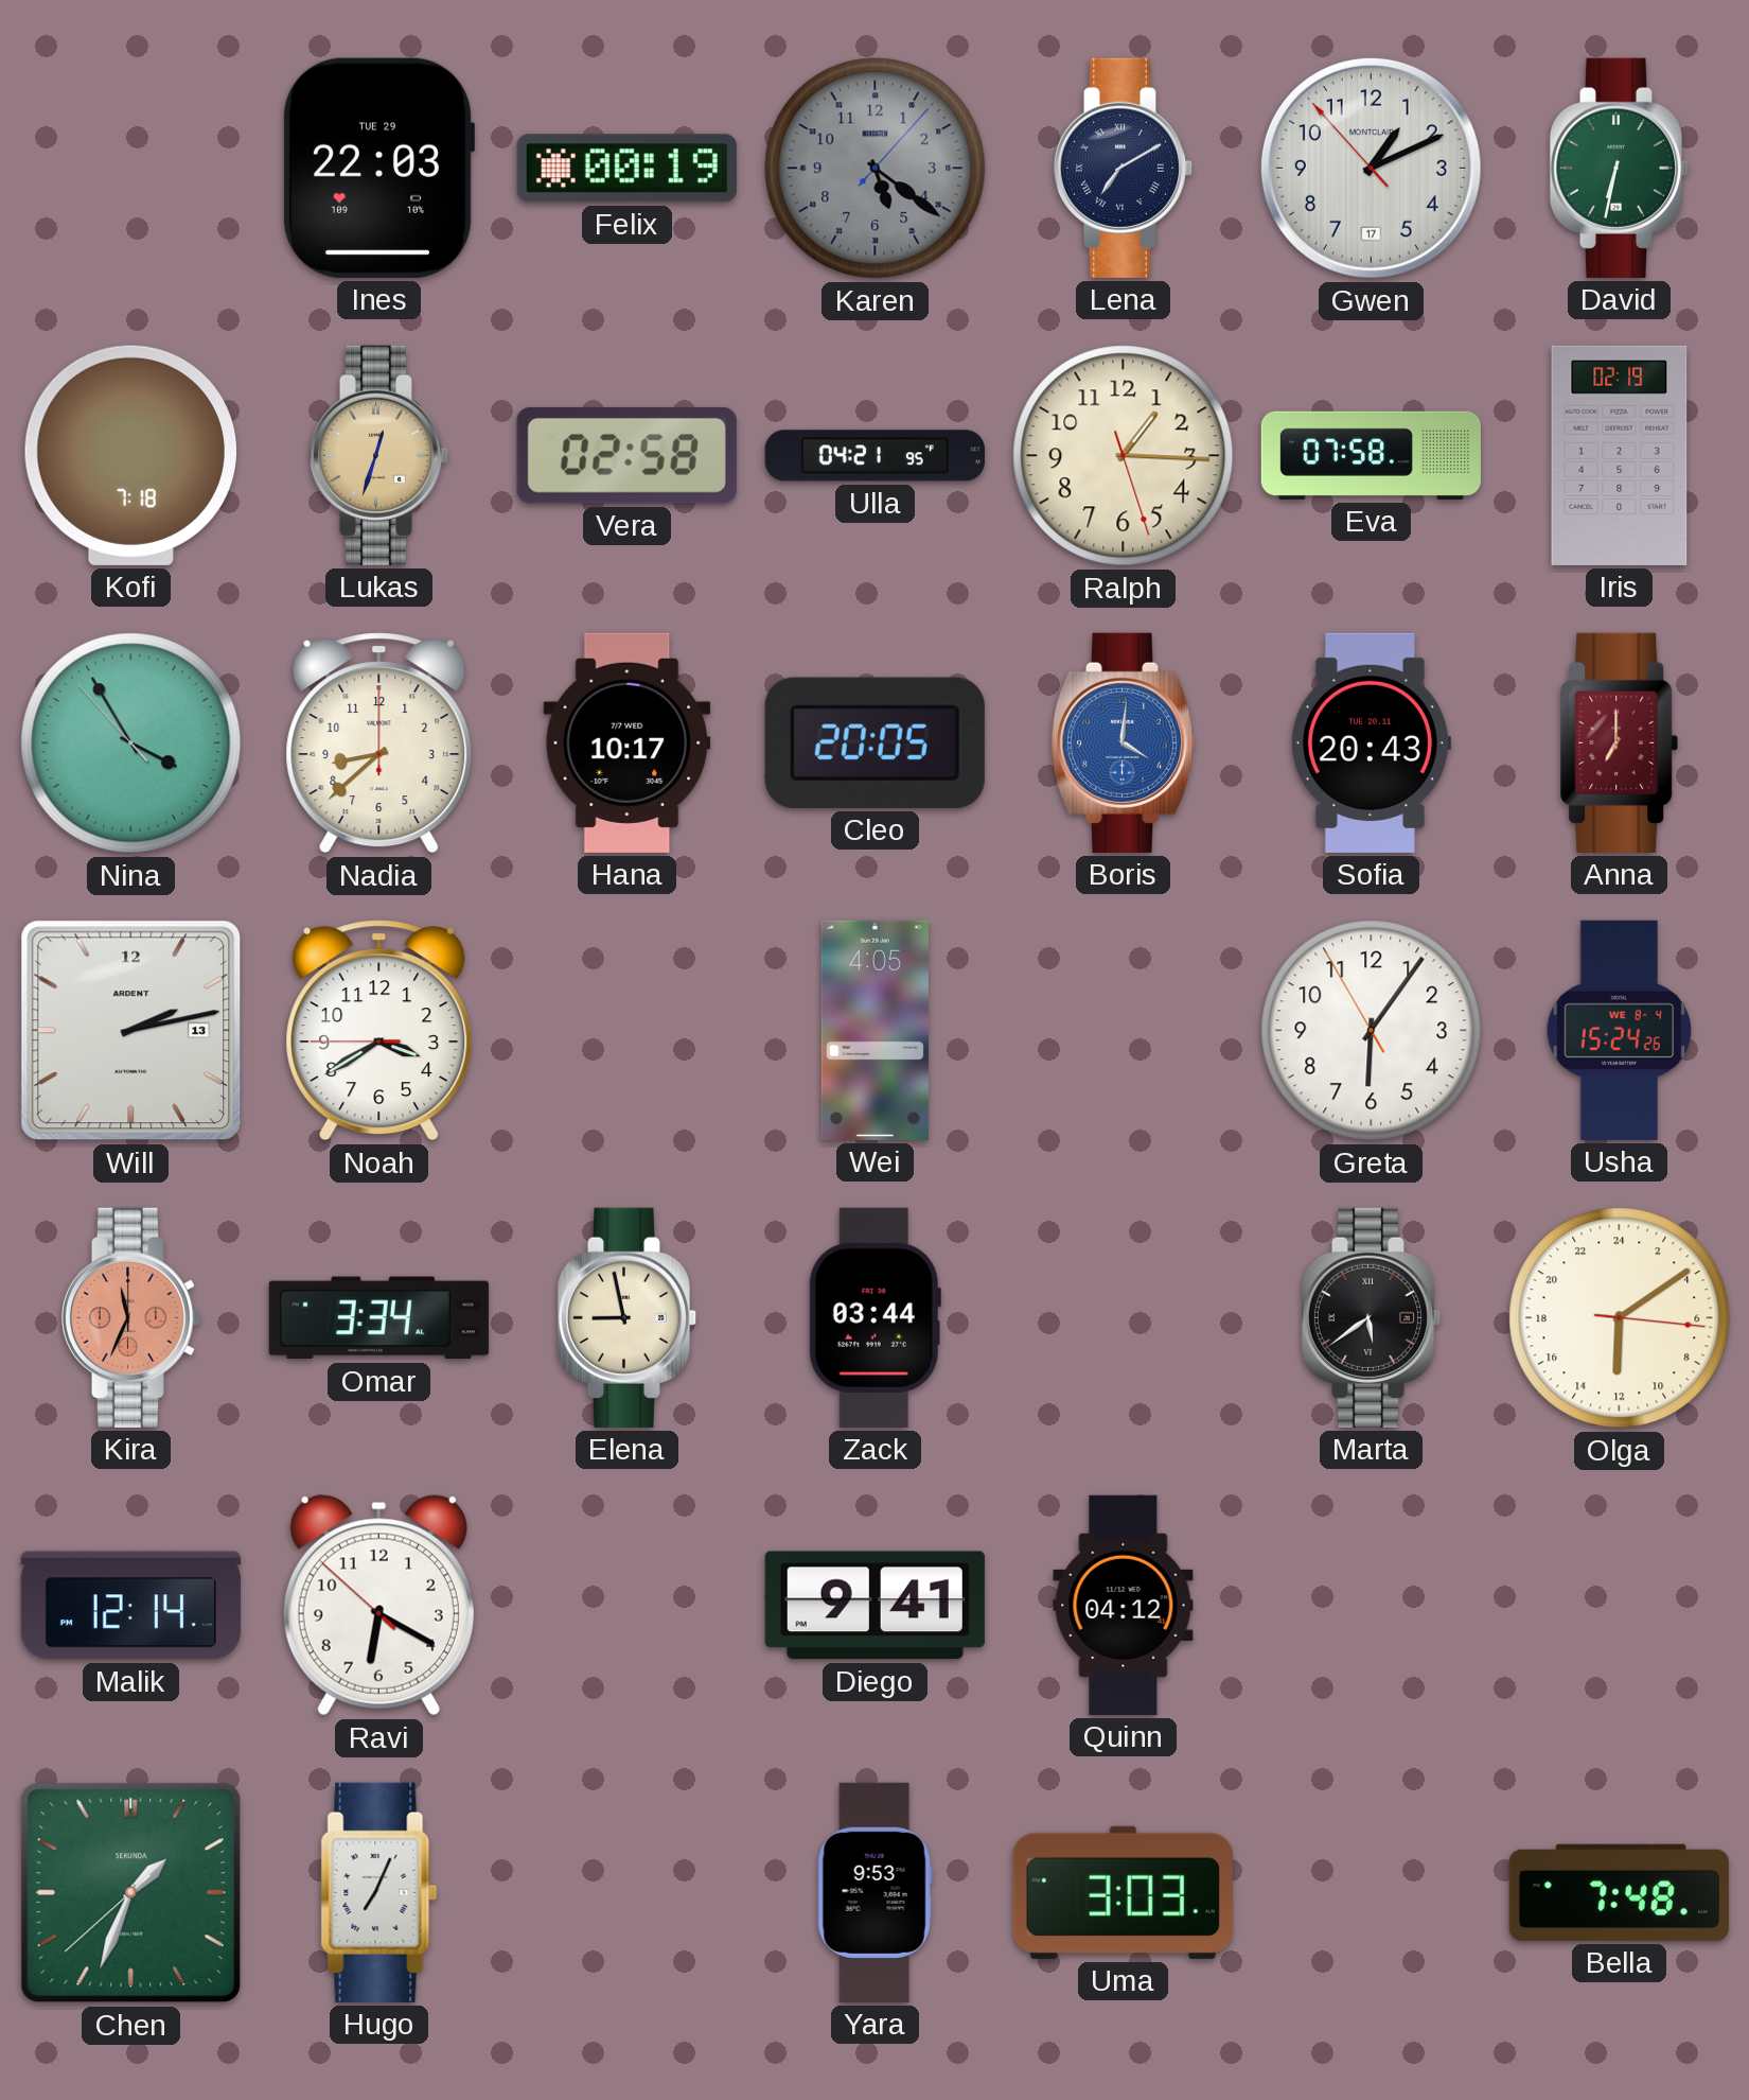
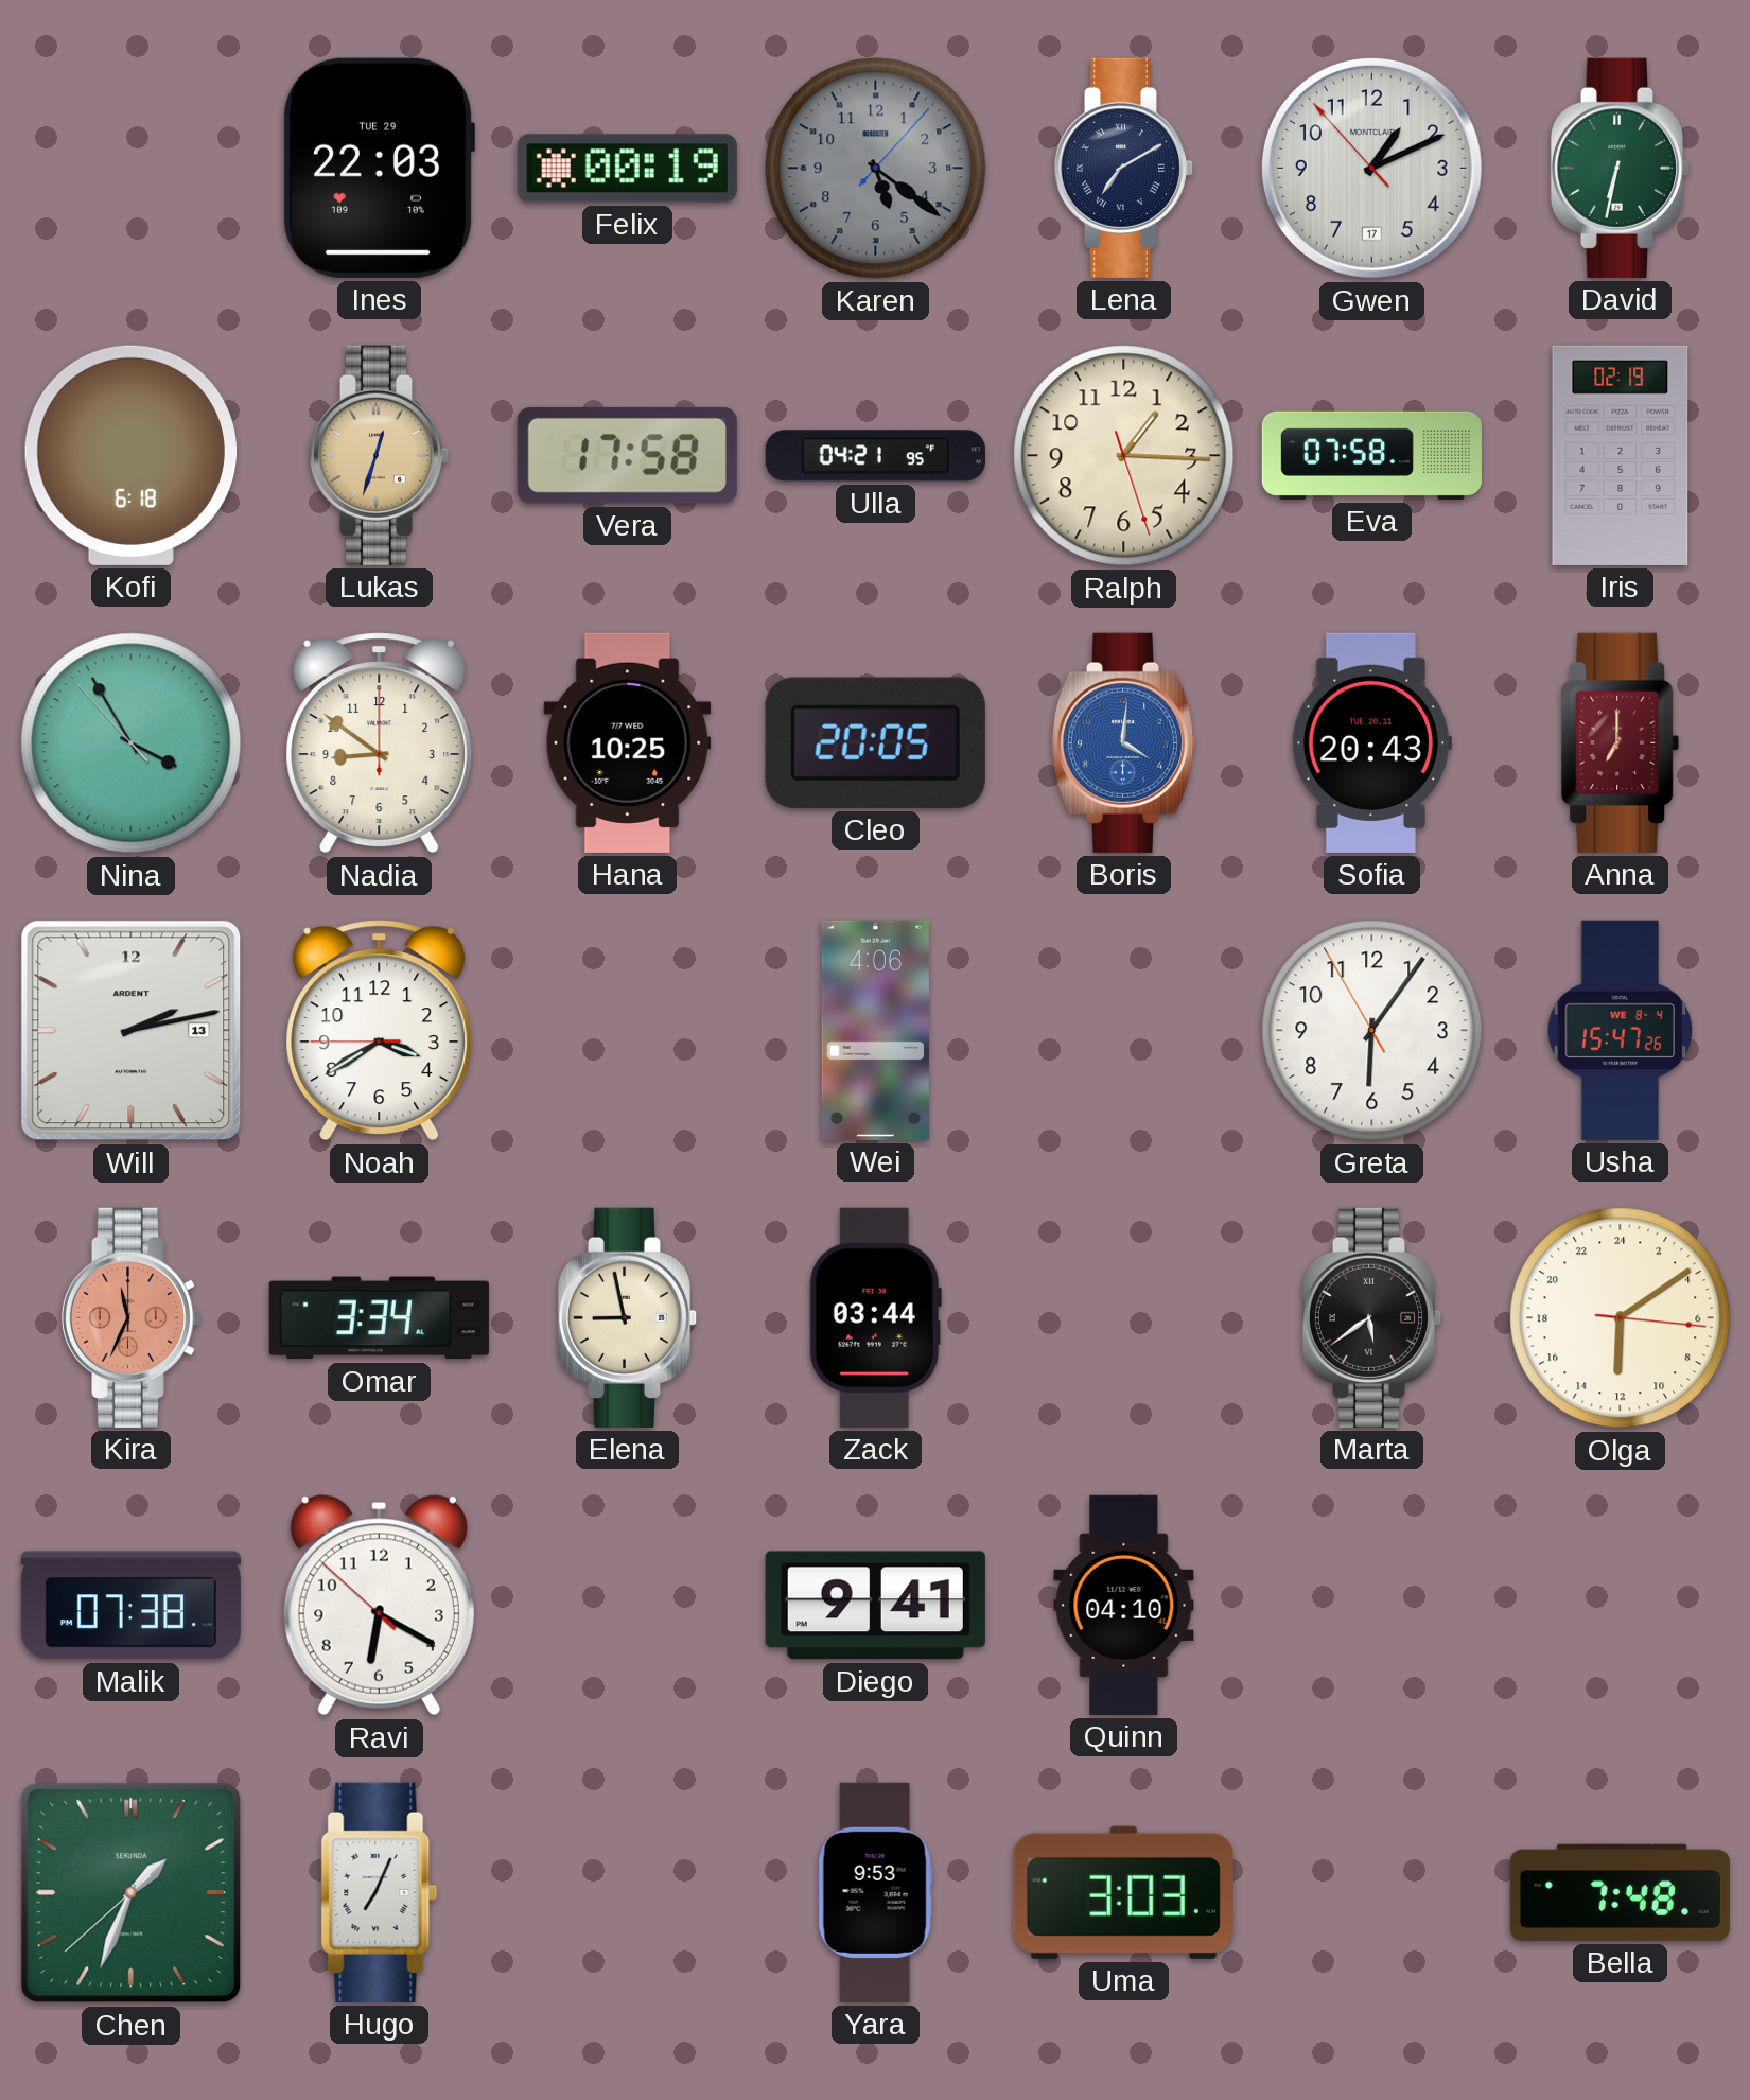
Kofi: 7:18 -> 6:18
Vera: 02:58 -> 17:58
Nadia: 8:38 -> 8:51
Hana: 10:17 -> 10:25
Wei: 4:05 -> 4:06
Usha: 15:24 -> 15:47
Malik: 12:14 -> 07:38
Quinn: 04:12 -> 04:10
